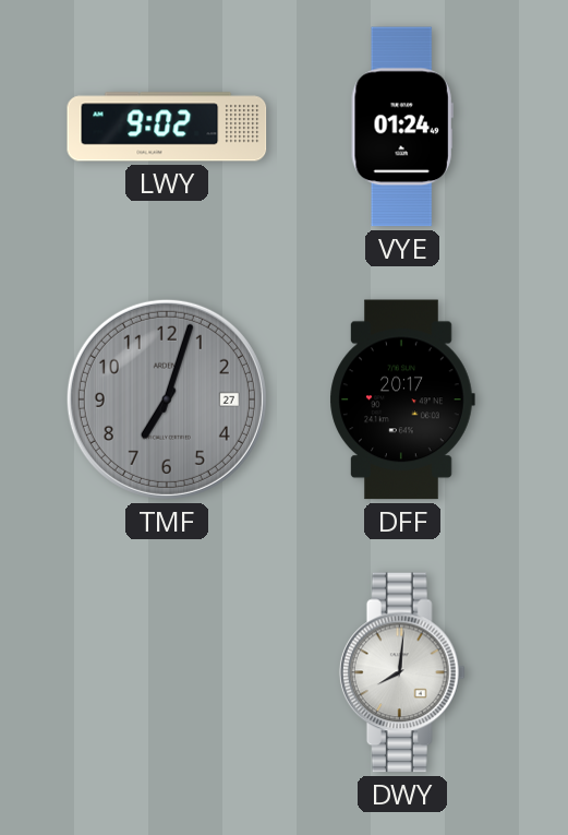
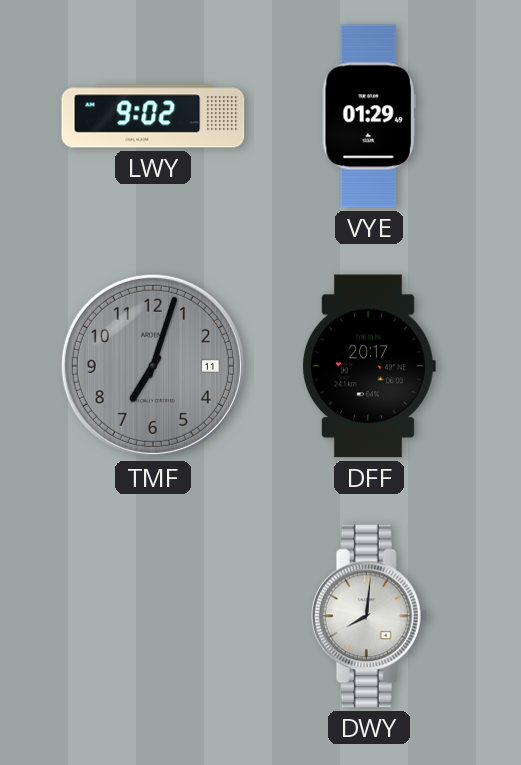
VYE: 01:24 -> 01:29
TMF date: 27 -> 11
